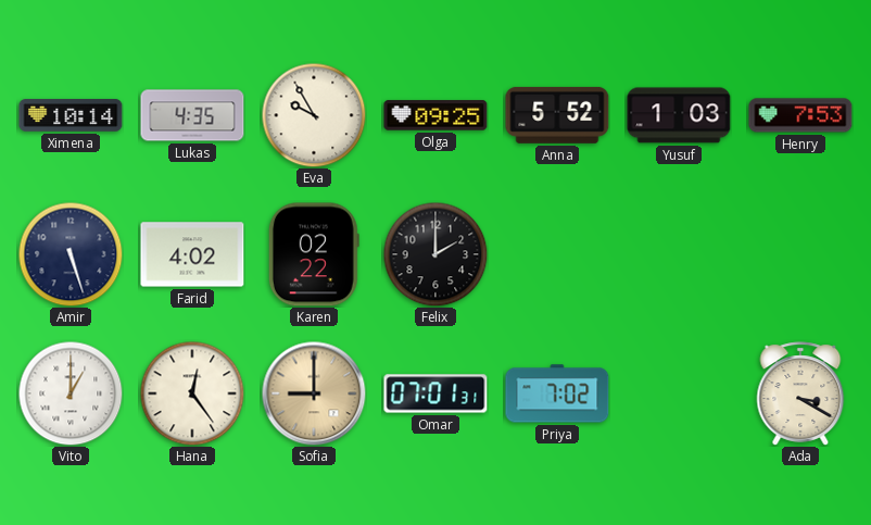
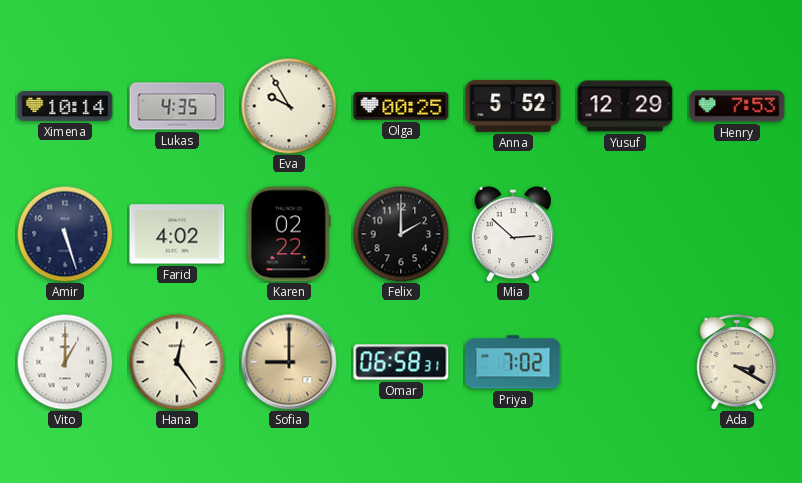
Olga: 09:25 -> 00:25
Yusuf: 1:03 -> 12:29
Mia: none -> 2:52
Omar: 07:01 -> 06:58
